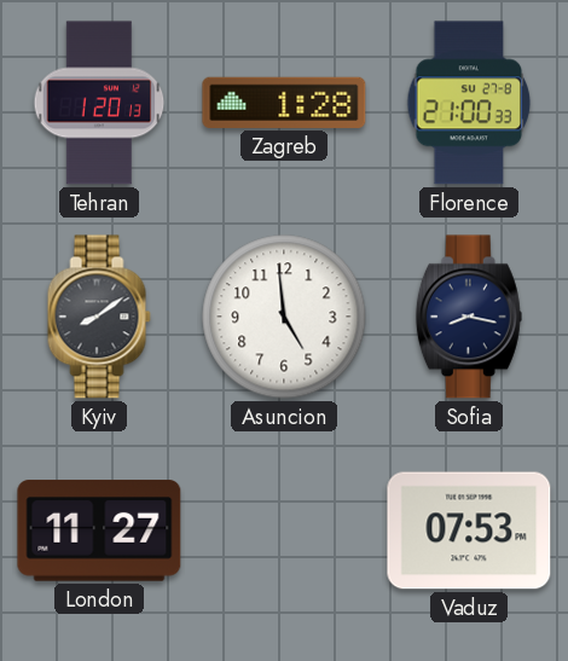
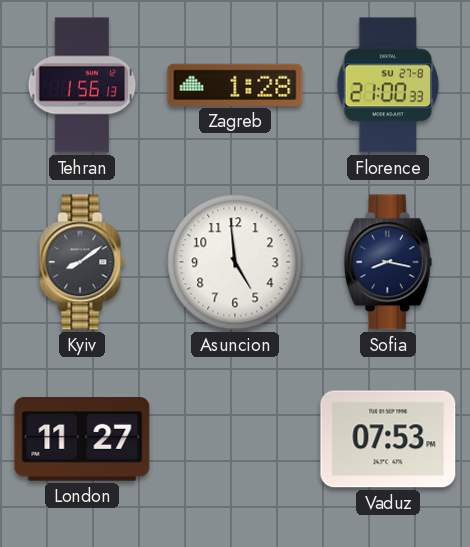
Tehran: 1:20 -> 1:56
